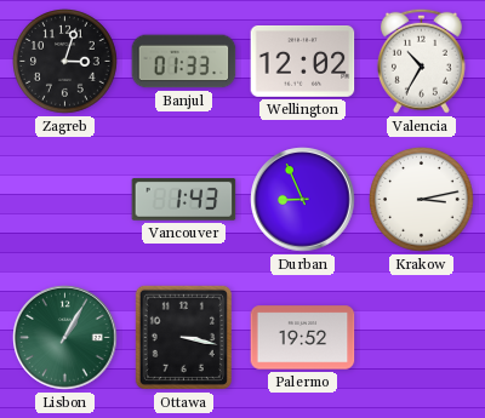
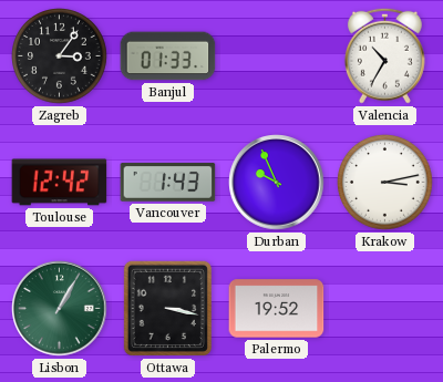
Zagreb: 3:03 -> 3:06
Wellington: 12:02 -> none
Toulouse: none -> 12:42
Durban: 8:56 -> 9:56
